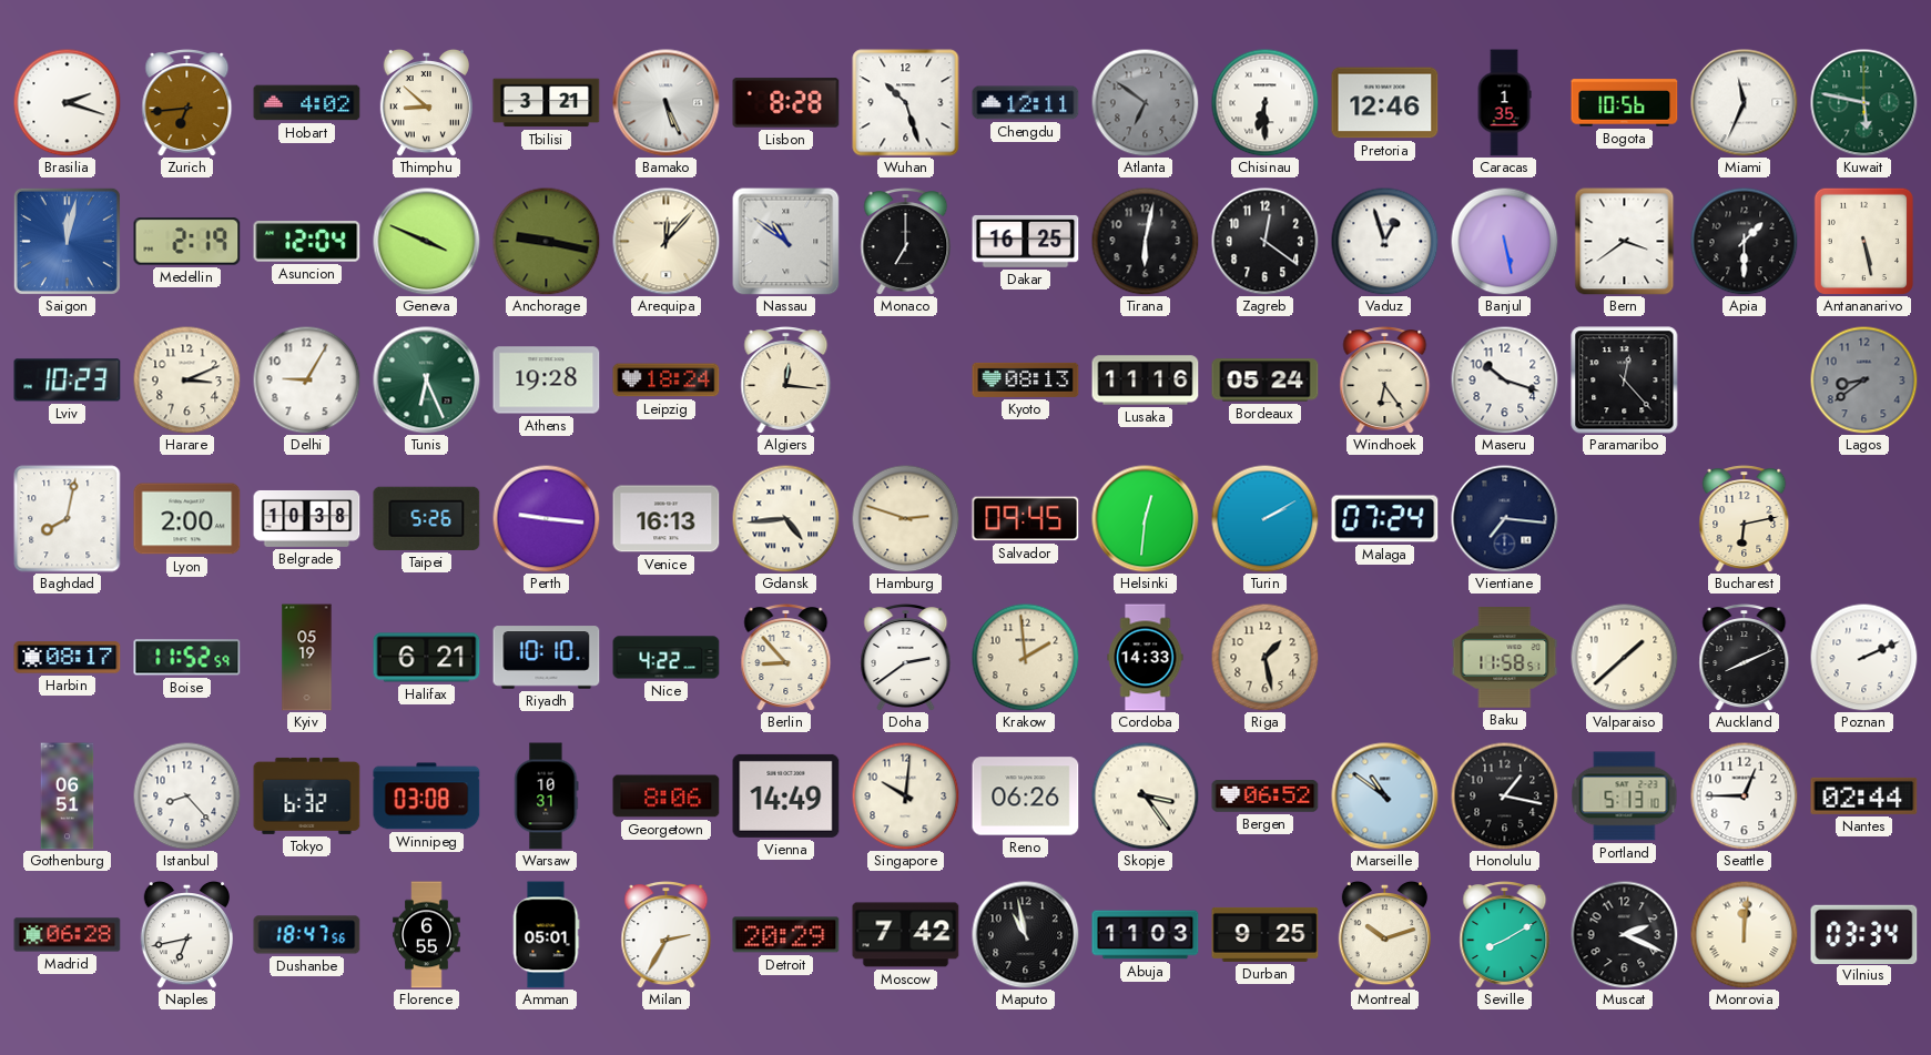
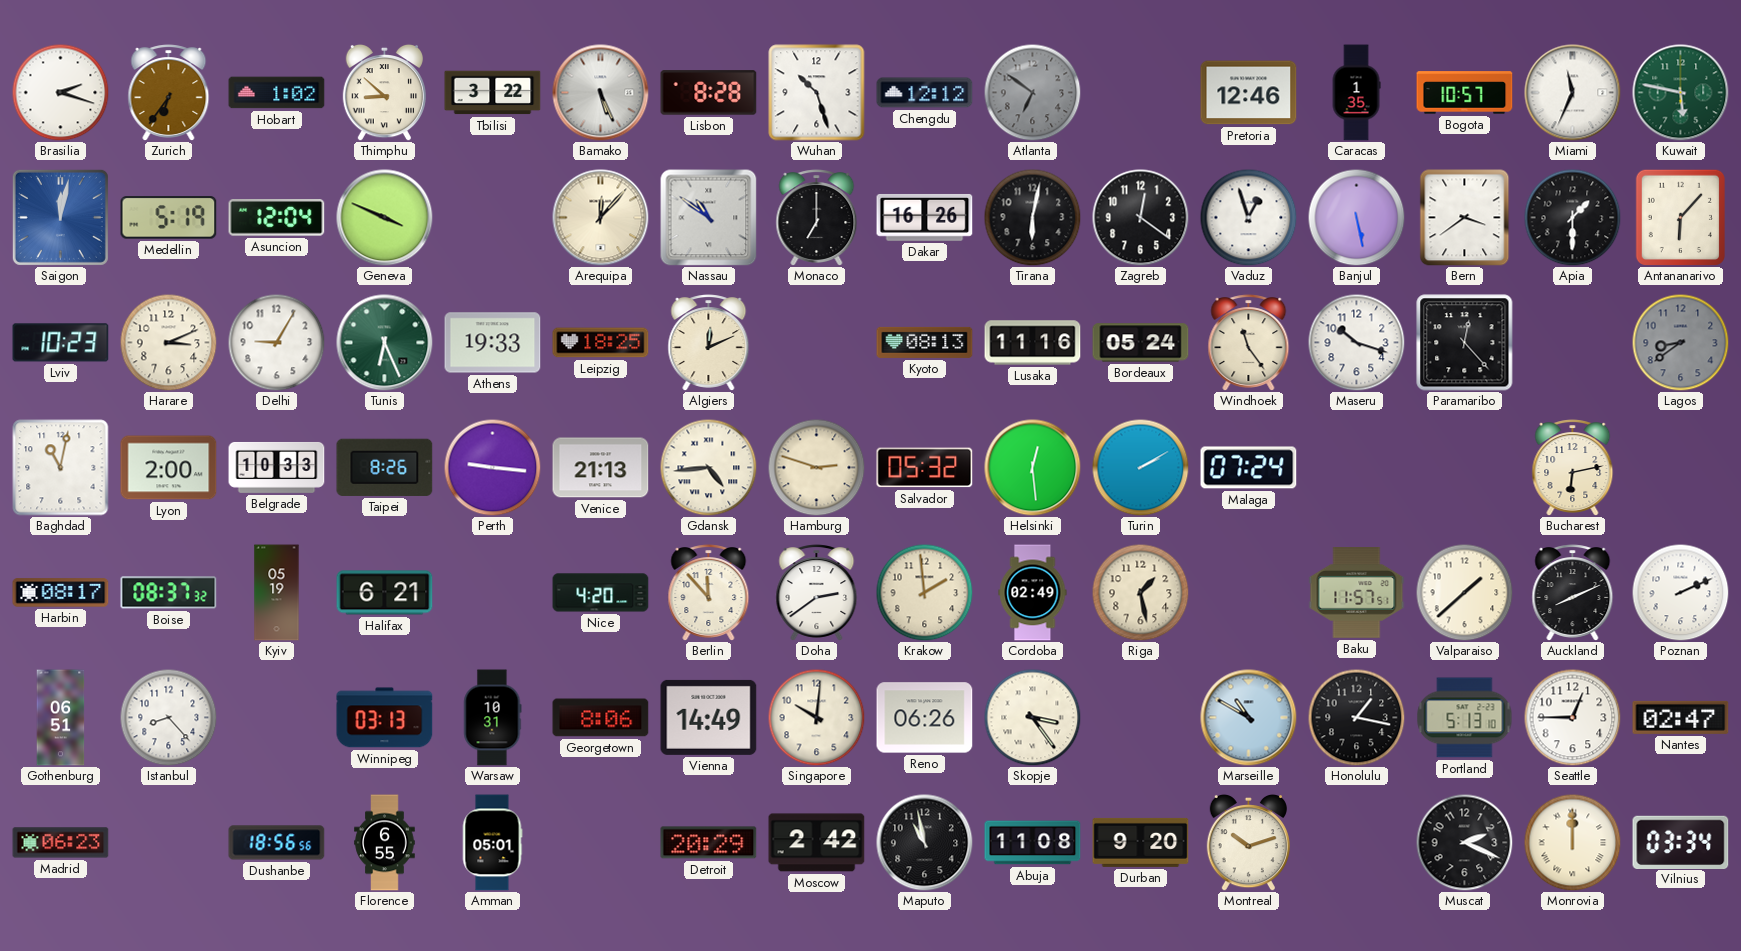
Zurich: 6:44 -> 6:36
Hobart: 4:02 -> 1:02
Tbilisi: 3:21 -> 3:22
Chengdu: 12:11 -> 12:12
Chisinau: 6:30 -> none
Bogota: 10:56 -> 10:57
Medellin: 2:19 -> 5:19
Anchorage: 9:17 -> none
Dakar: 16:25 -> 16:26
Antananarivo: 5:28 -> 6:07
Athens: 19:28 -> 19:33
Leipzig: 18:24 -> 18:25
Algiers: 12:16 -> 12:11
Windhoek: 6:24 -> 11:24
Baghdad: 8:02 -> 11:02
Belgrade: 10:38 -> 10:33
Taipei: 5:26 -> 8:26
Venice: 16:13 -> 21:13
Salvador: 09:45 -> 05:32
Helsinki: 12:31 -> 12:29
Vientiane: 7:16 -> none
Boise: 11:52 -> 08:37
Riyadh: 10:10 -> none
Nice: 4:22 -> 4:20
Berlin: 8:53 -> 11:53
Cordoba: 14:33 -> 02:49
Baku: 11:58 -> 11:57
Tokyo: 6:32 -> none
Winnipeg: 03:08 -> 03:13
Bergen: 06:52 -> none
Marseille: 10:51 -> 10:50
Nantes: 02:44 -> 02:47
Madrid: 06:28 -> 06:23
Naples: 6:43 -> none
Dushanbe: 18:47 -> 18:56
Milan: 2:35 -> none
Moscow: 7:42 -> 2:42
Abuja: 11:03 -> 11:08
Durban: 9:25 -> 9:20
Seville: 8:10 -> none
Monrovia: 12:01 -> 12:00
